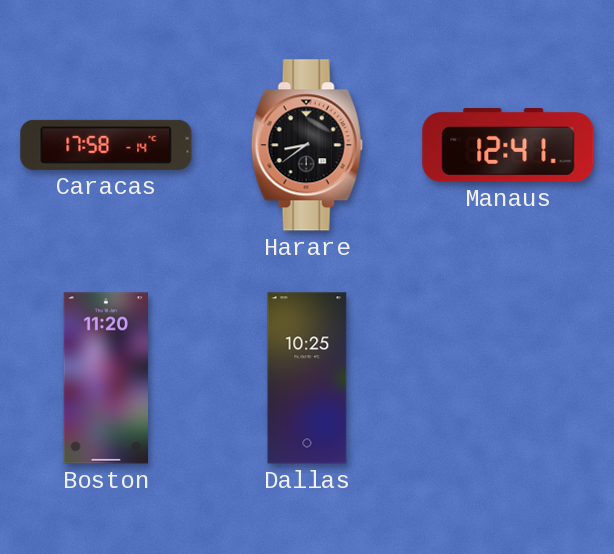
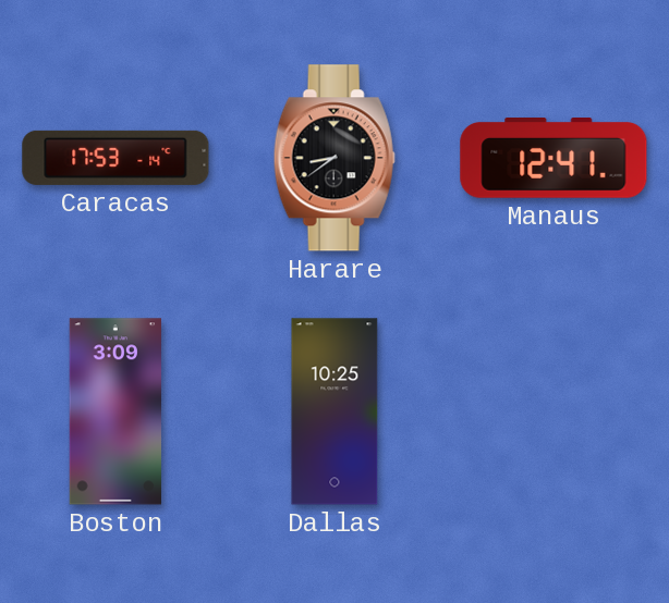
Caracas: 17:58 -> 17:53
Boston: 11:20 -> 3:09
